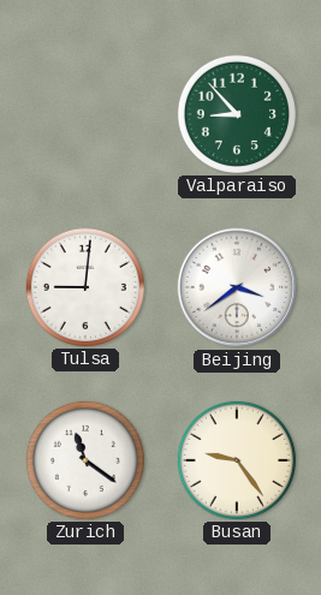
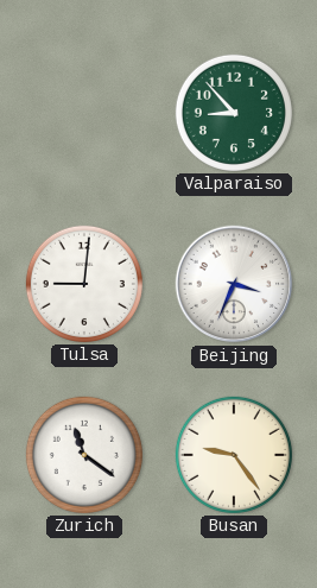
Beijing: 3:39 -> 3:34
